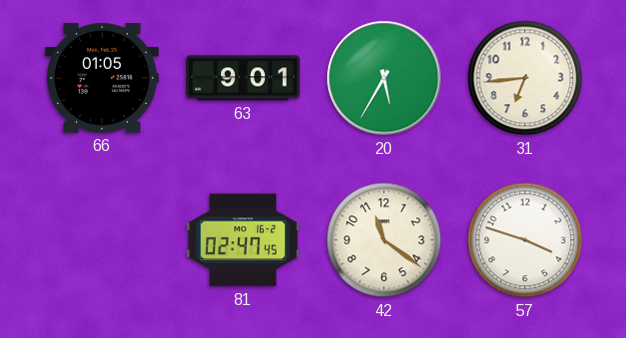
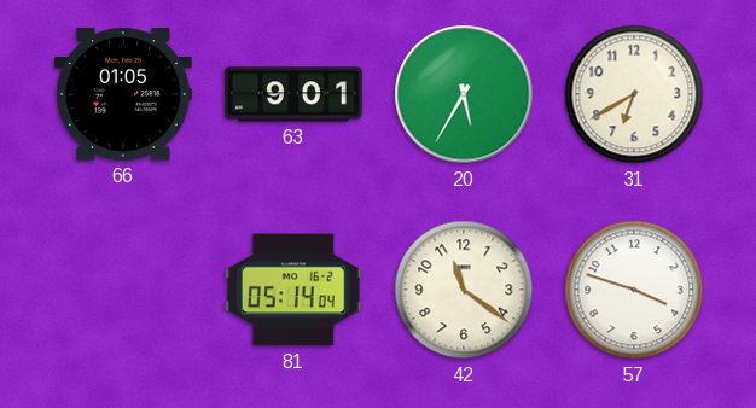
31: 6:44 -> 6:40
81: 02:47 -> 05:14
